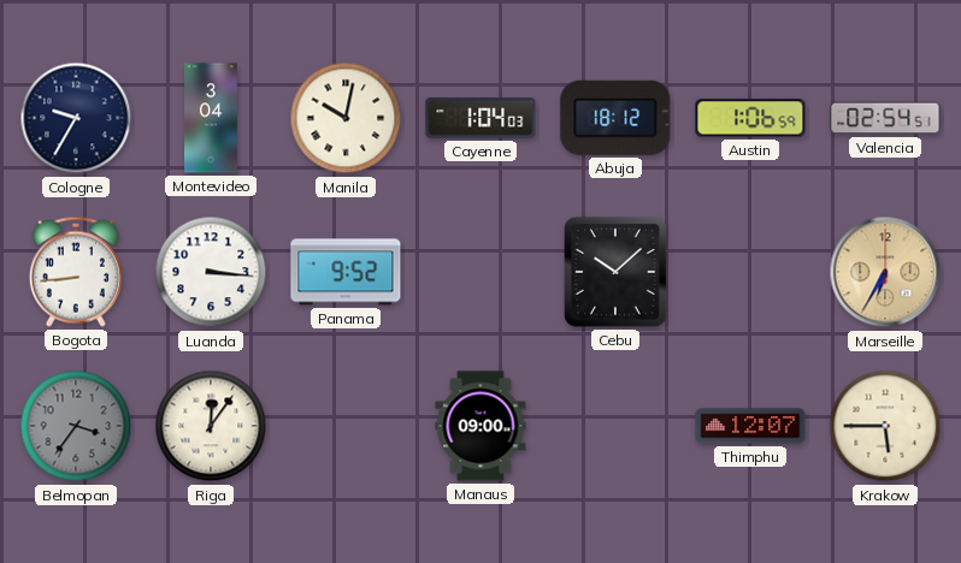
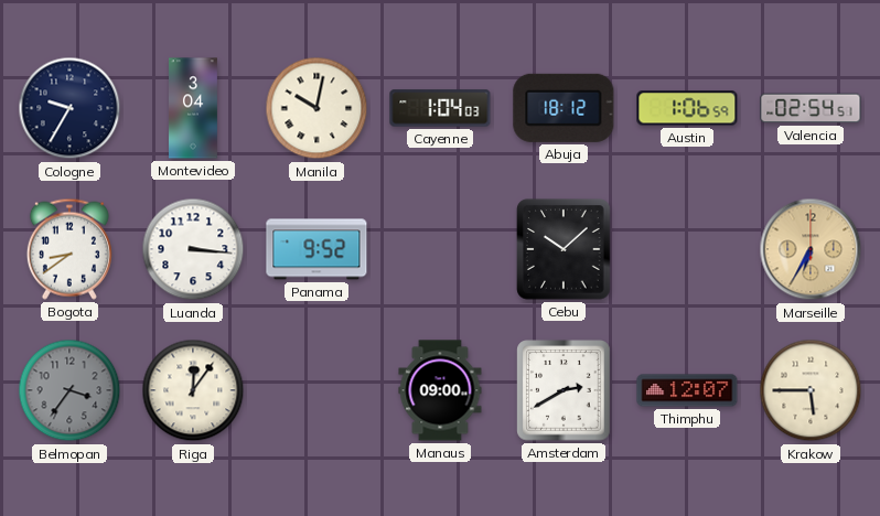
Bogota: 8:44 -> 8:39
Amsterdam: none -> 2:40
